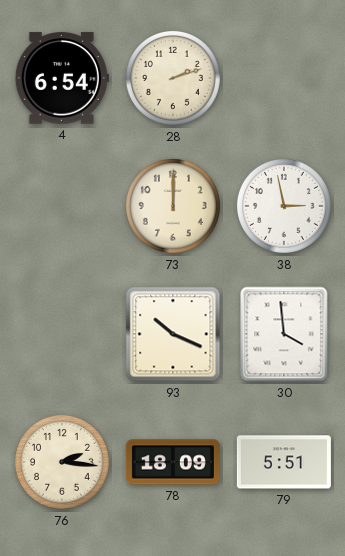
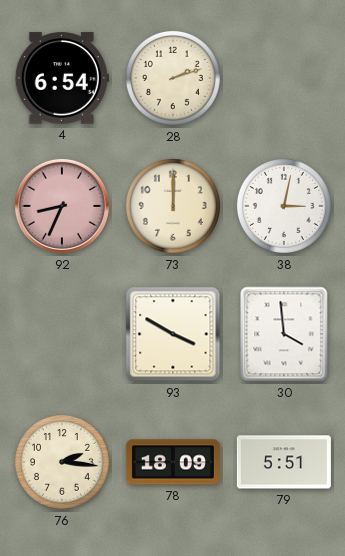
92: none -> 8:34
38: 2:58 -> 3:02
93: 10:19 -> 3:50
